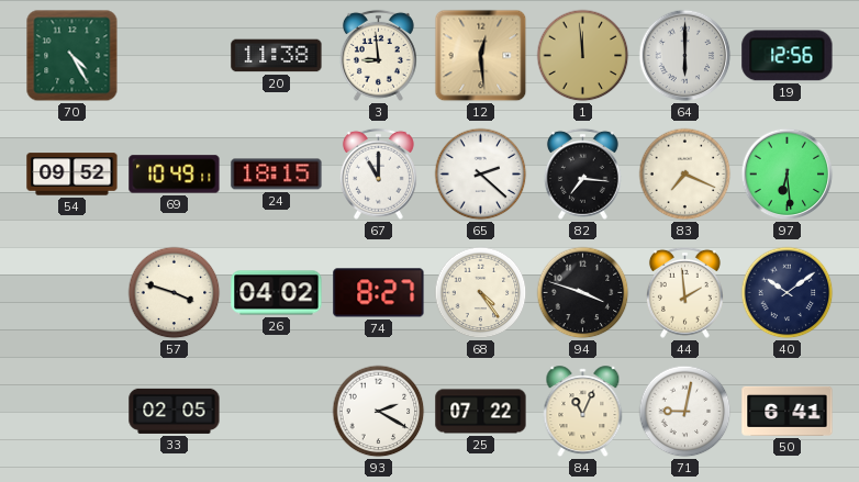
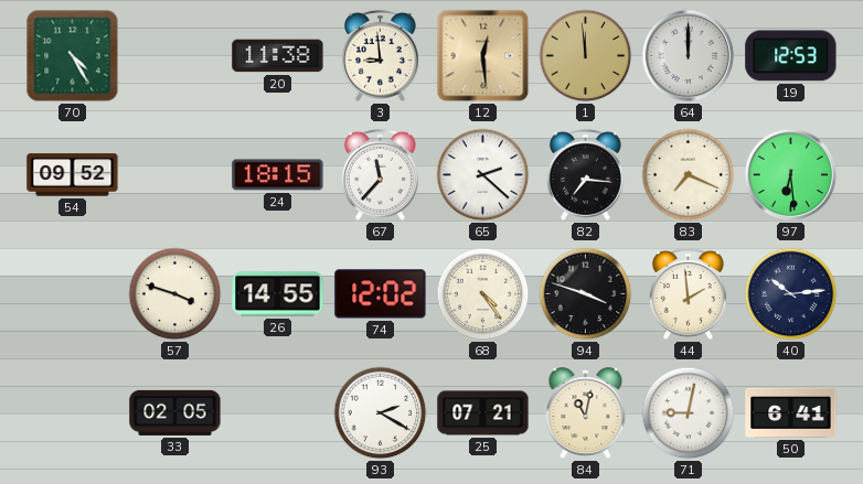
64: 6:00 -> 12:00
19: 12:56 -> 12:53
69: 10:49 -> none
67: 11:00 -> 11:37
26: 04:02 -> 14:55
74: 8:27 -> 12:02
40: 10:09 -> 10:14
25: 07:22 -> 07:21
84: 11:04 -> 11:02
